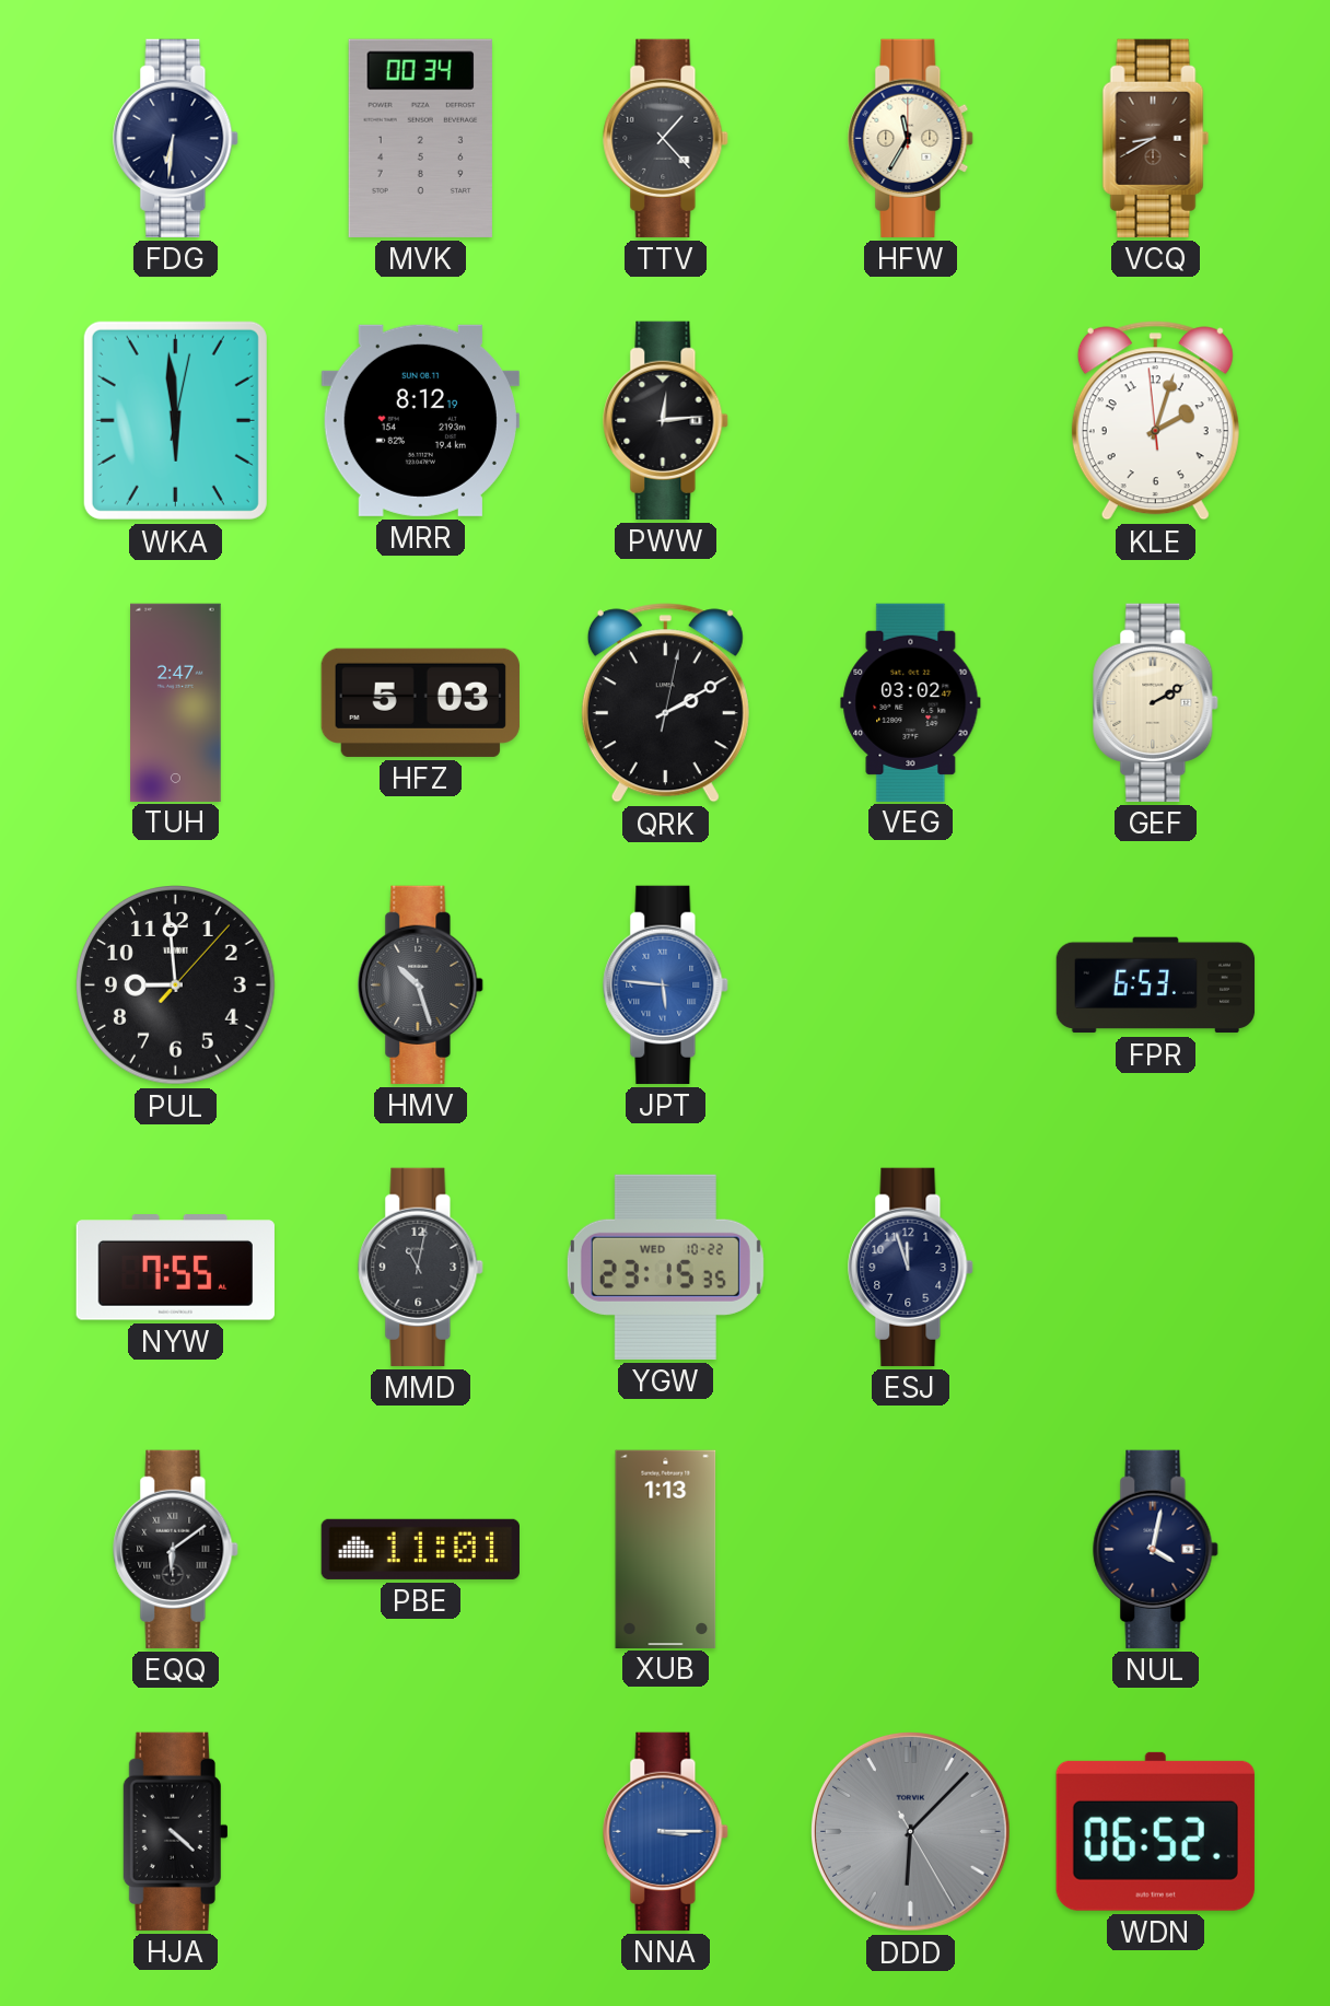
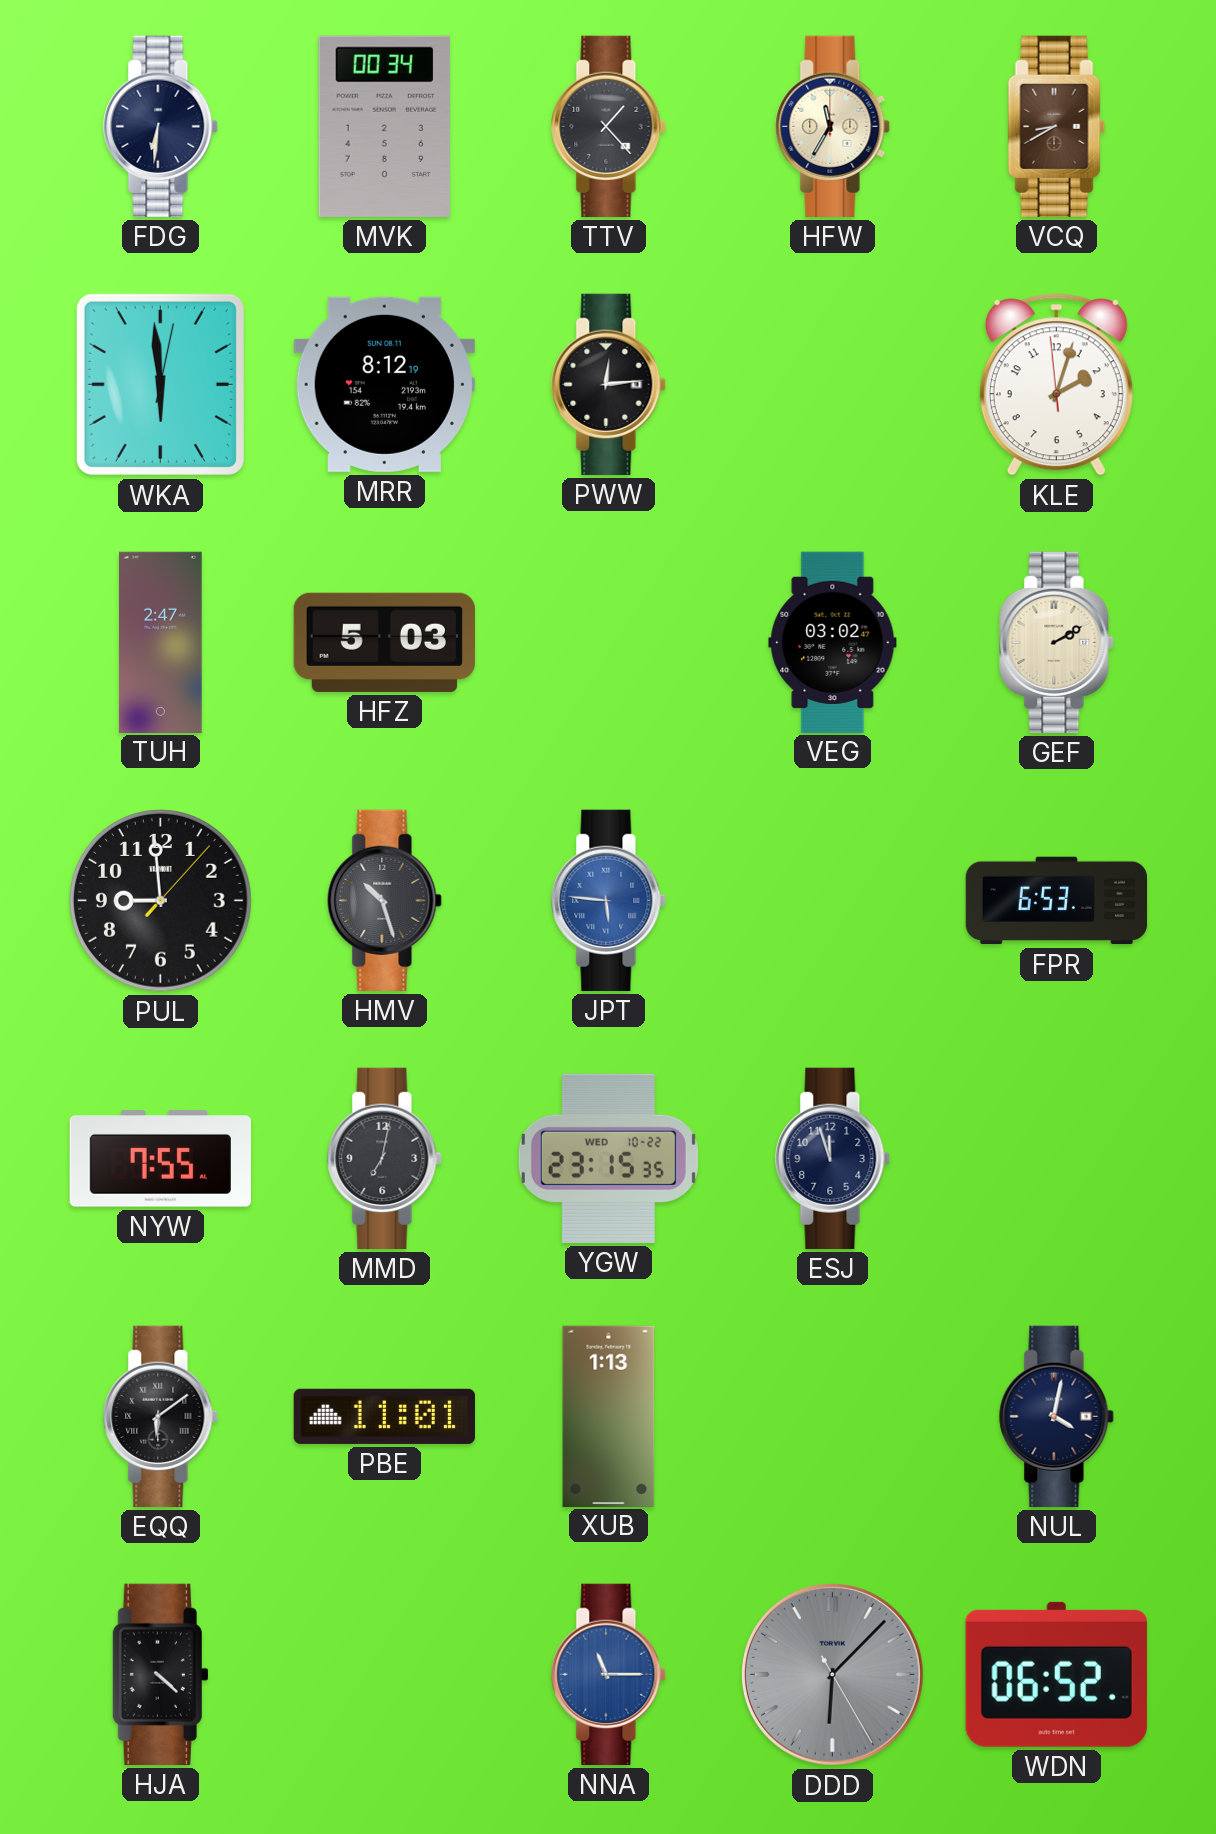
QRK: 2:10 -> none
MMD: 11:02 -> 7:02
NNA: 3:15 -> 11:15
